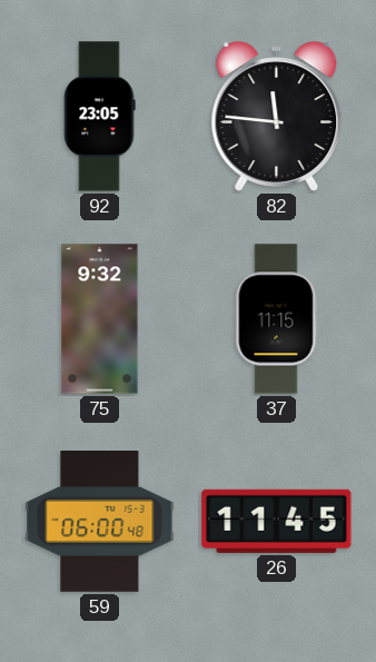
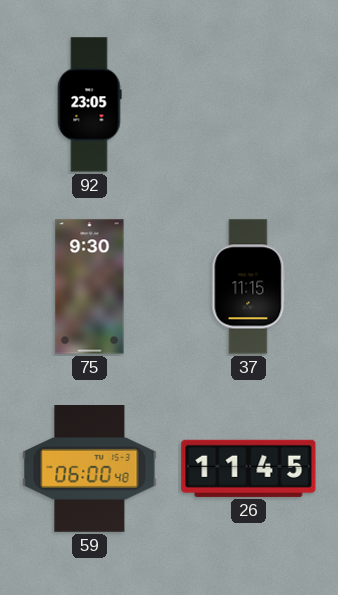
82: 11:46 -> none
75: 9:32 -> 9:30
